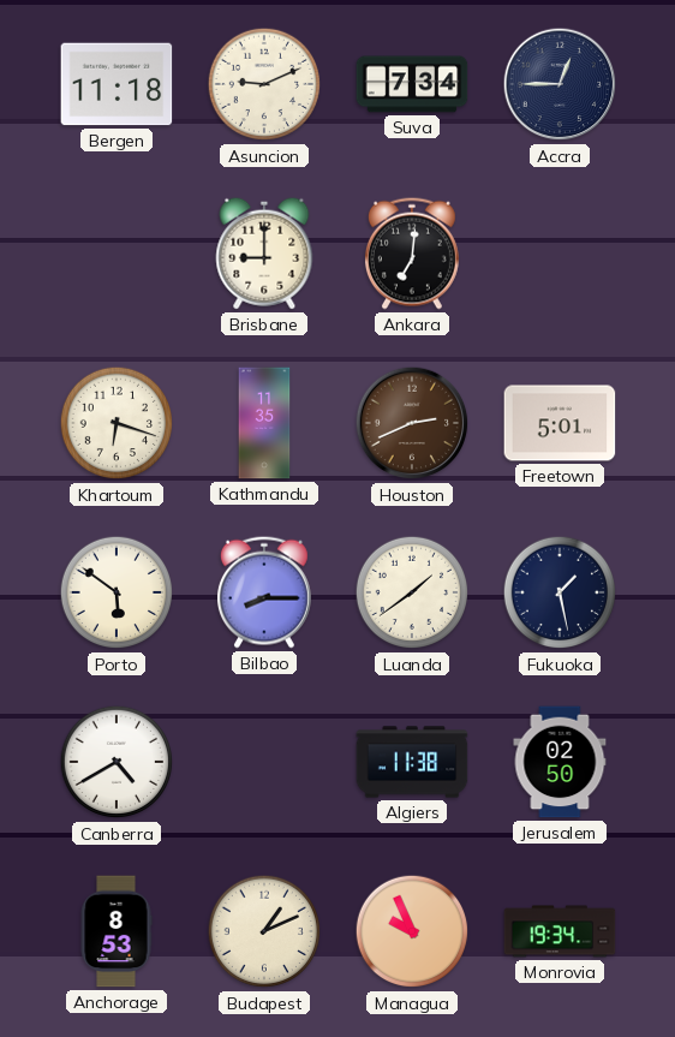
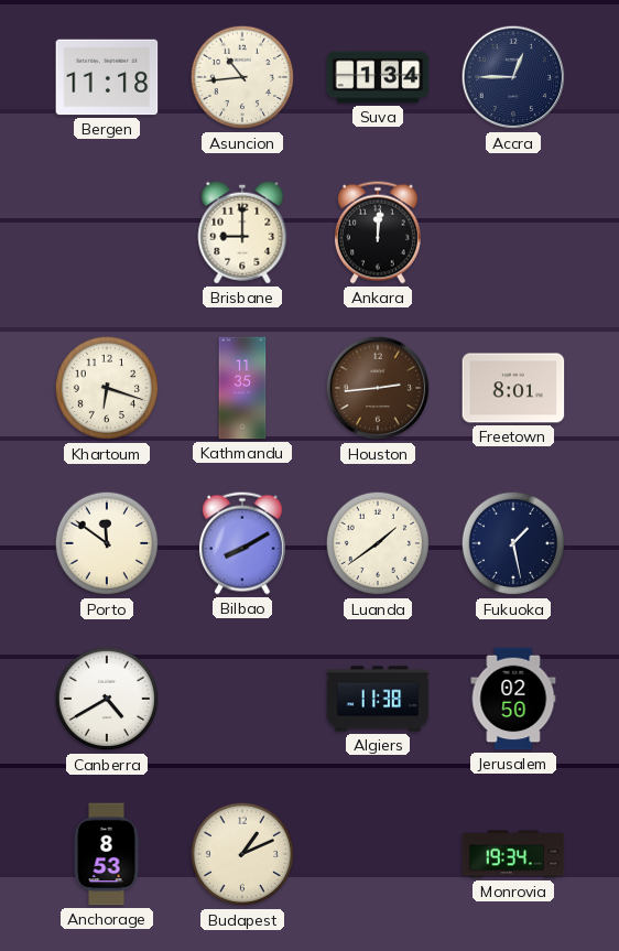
Asuncion: 9:11 -> 10:44
Suva: 7:34 -> 1:34
Ankara: 7:01 -> 12:01
Houston: 2:41 -> 2:44
Freetown: 5:01 -> 8:01
Porto: 5:51 -> 11:51
Bilbao: 8:15 -> 8:10
Managua: 9:56 -> none
